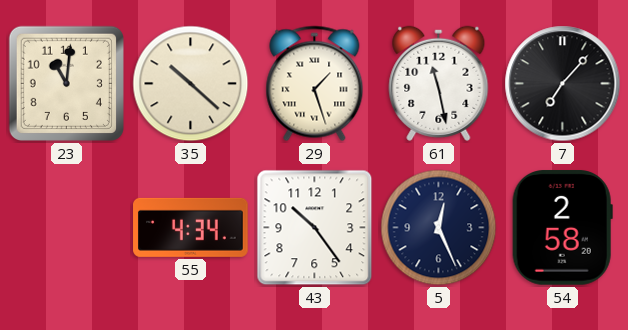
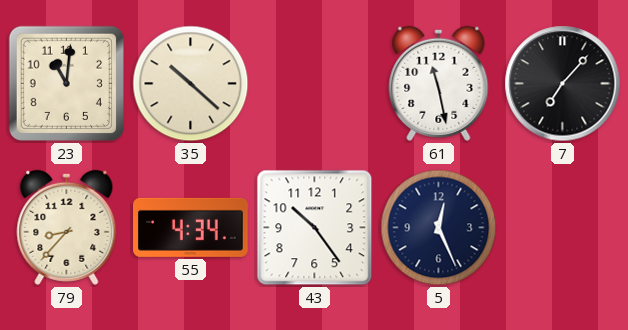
29: 1:27 -> none
79: none -> 8:37
54: 2:58 -> none
